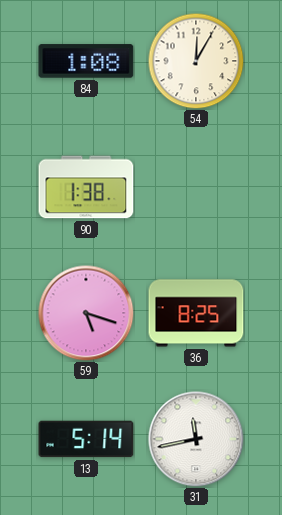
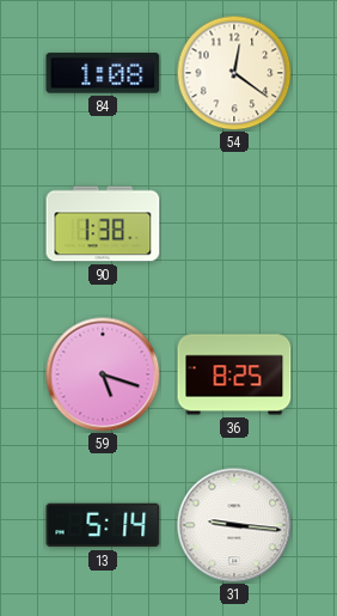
54: 12:05 -> 12:21
31: 11:43 -> 9:16
